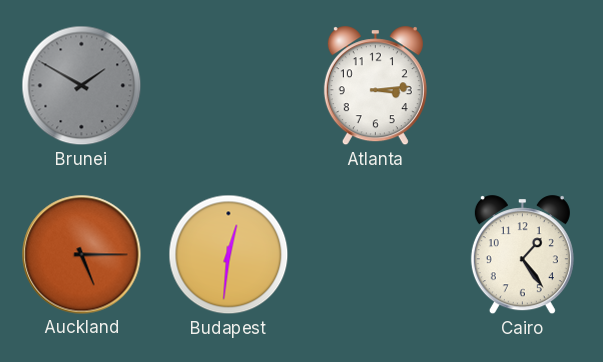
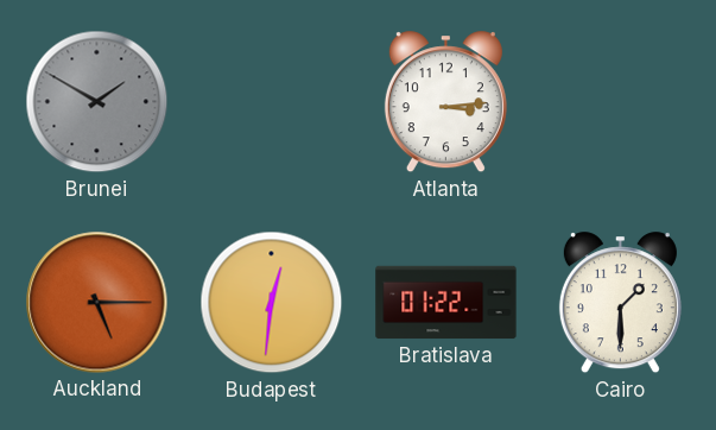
Bratislava: none -> 01:22
Cairo: 1:24 -> 1:30
